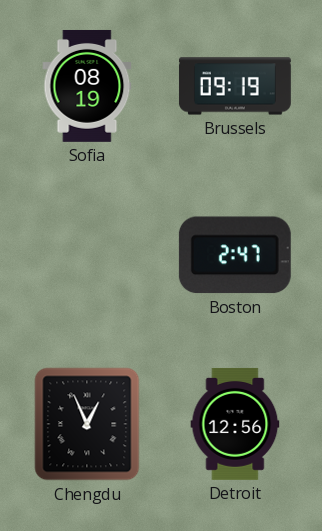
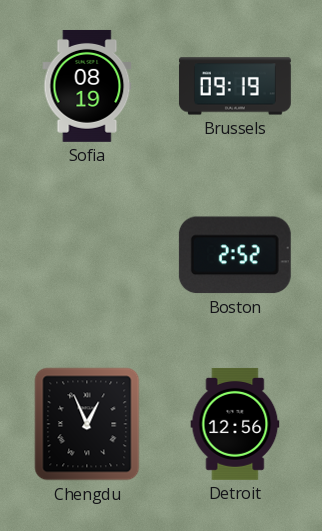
Boston: 2:47 -> 2:52
